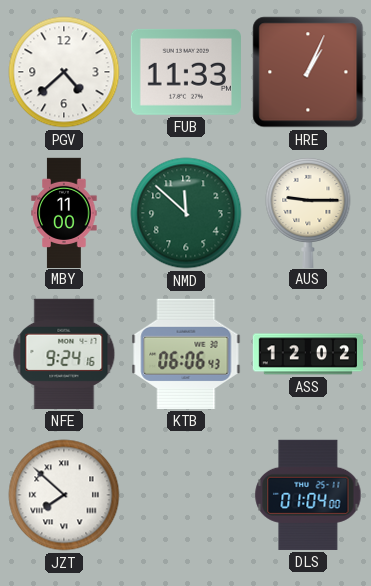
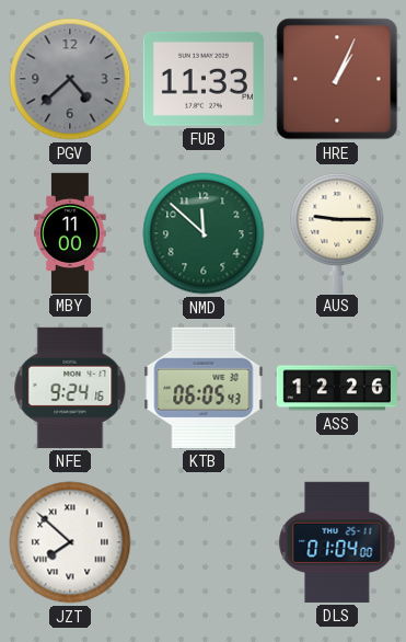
PGV dial: white -> grey
KTB: 06:06 -> 06:05
ASS: 12:02 -> 12:26
